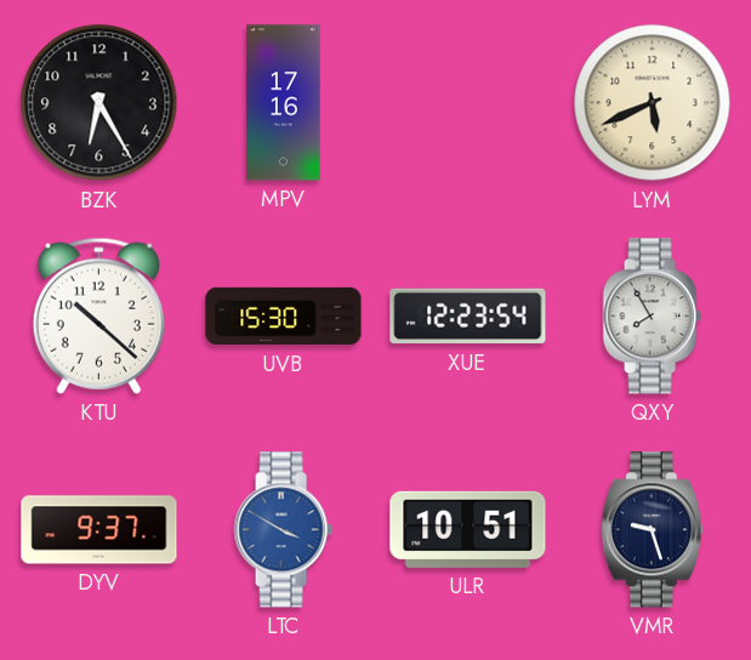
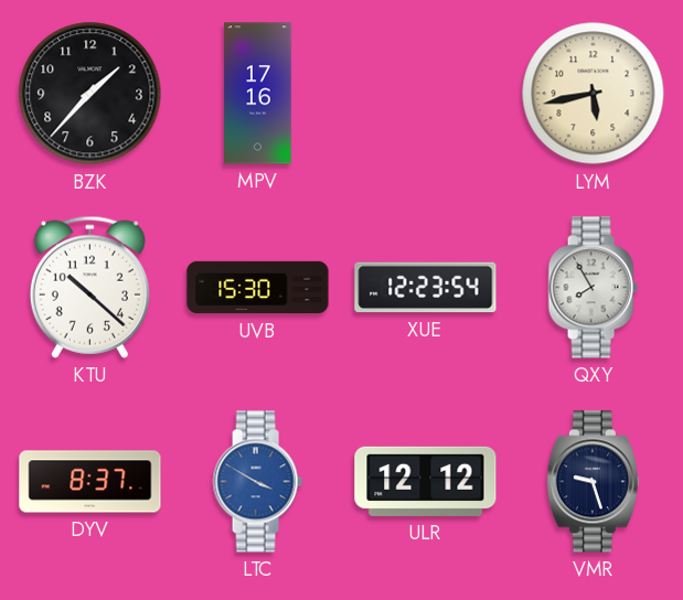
BZK: 6:25 -> 1:37
LYM: 5:41 -> 5:43
DYV: 9:37 -> 8:37
ULR: 10:51 -> 12:12
